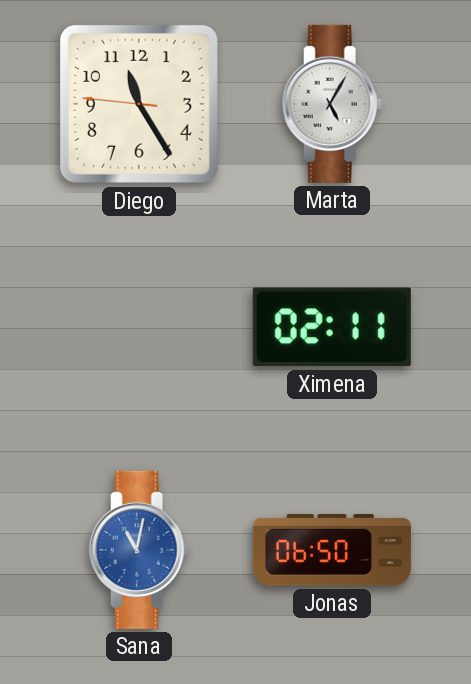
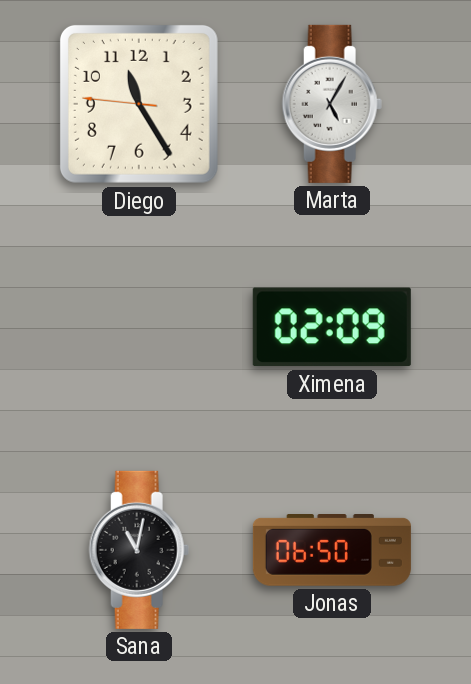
Ximena: 02:11 -> 02:09
Sana dial: blue -> black
